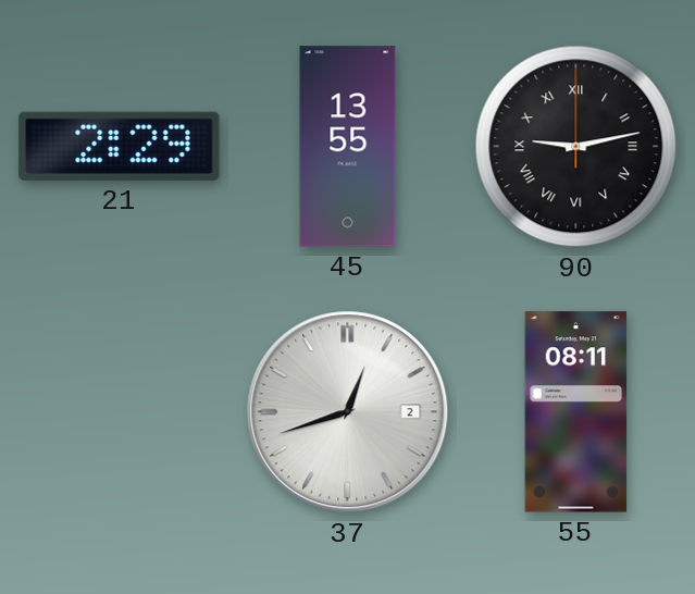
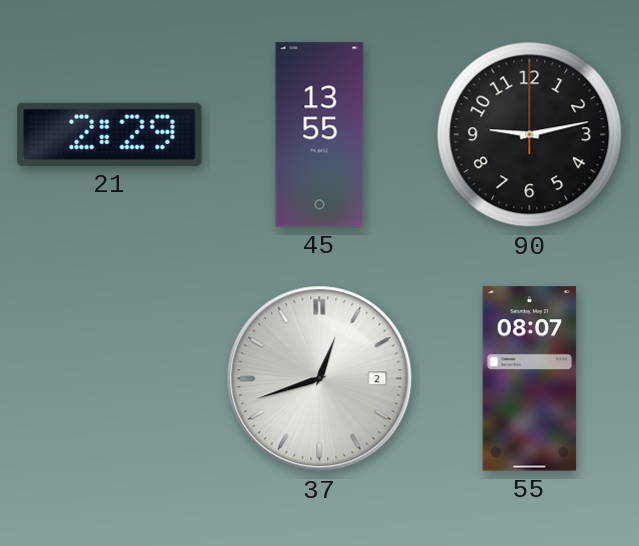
90 numerals: Roman -> Arabic
55: 08:11 -> 08:07
